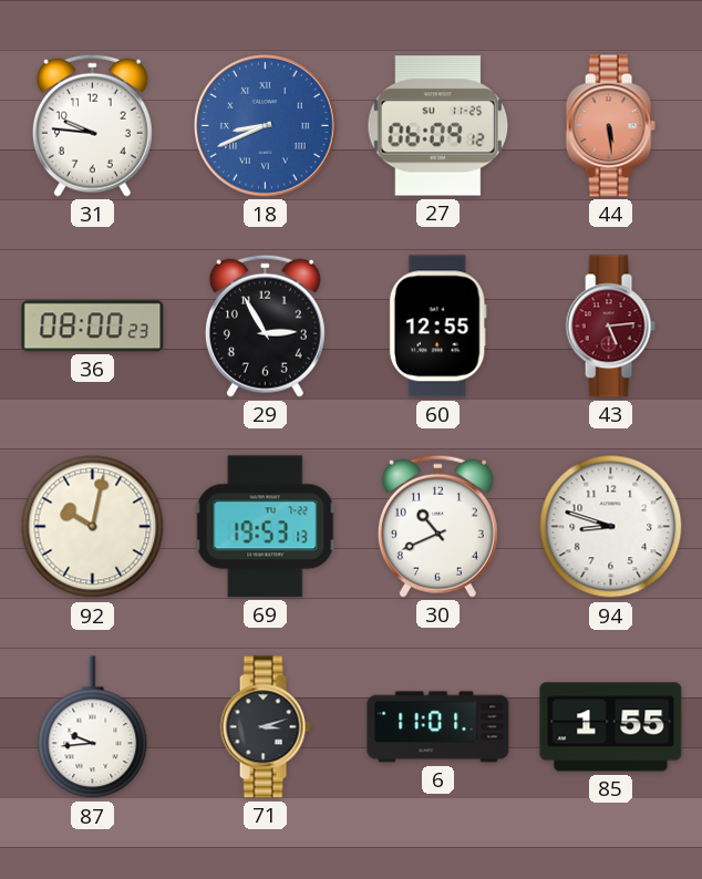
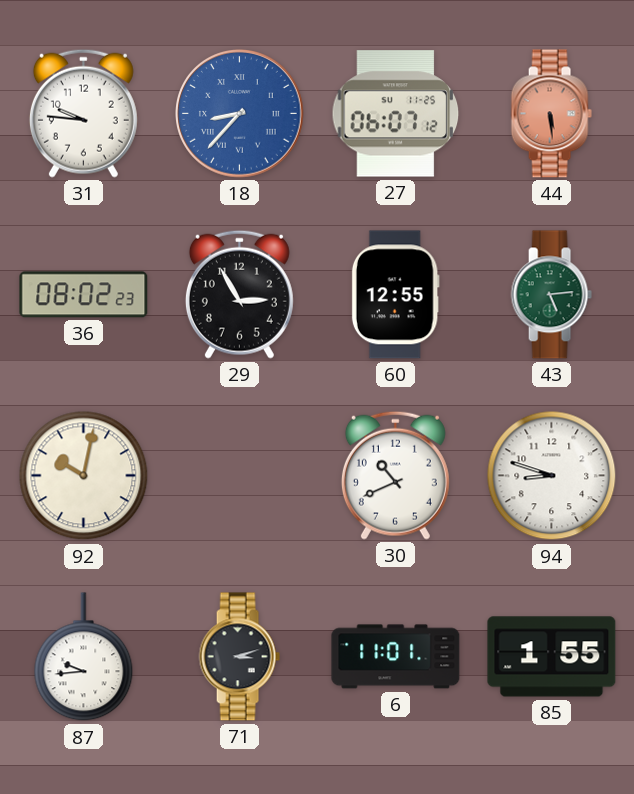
18: 8:41 -> 8:37
27: 06:09 -> 06:07
36: 08:00 -> 08:02
43 dial: burgundy -> green
69: 19:53 -> none
